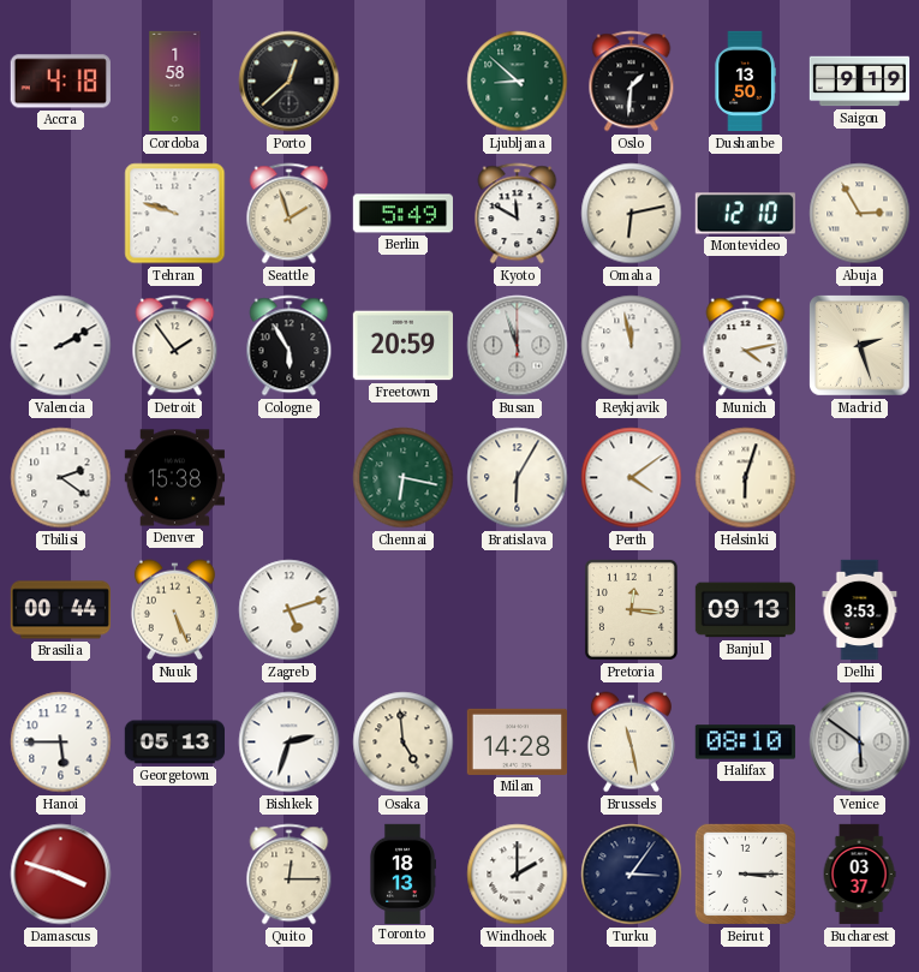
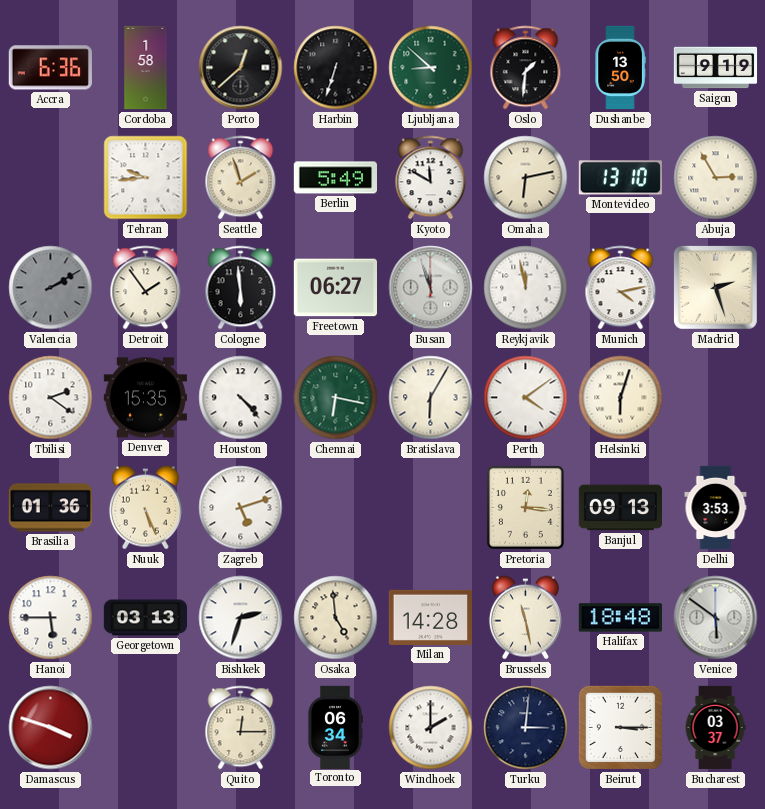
Accra: 4:18 -> 6:36
Harbin: none -> 6:33
Tehran: 9:48 -> 9:44
Montevideo: 12:10 -> 13:10
Valencia dial: white -> grey
Cologne: 5:55 -> 5:59
Freetown: 20:59 -> 06:27
Denver: 15:38 -> 15:35
Houston: none -> 4:23
Brasilia: 00:44 -> 01:36
Georgetown: 05:13 -> 03:13
Halifax: 08:10 -> 18:48
Toronto: 18:13 -> 06:34
Turku: 3:06 -> 3:01
